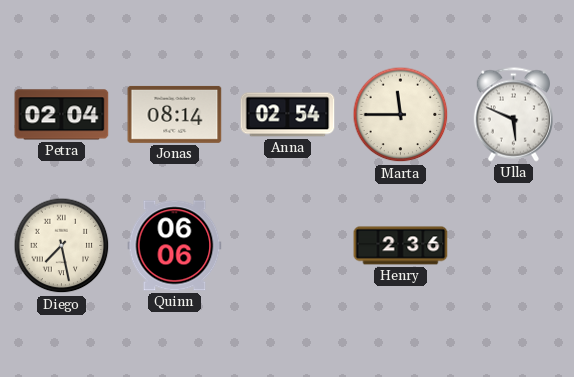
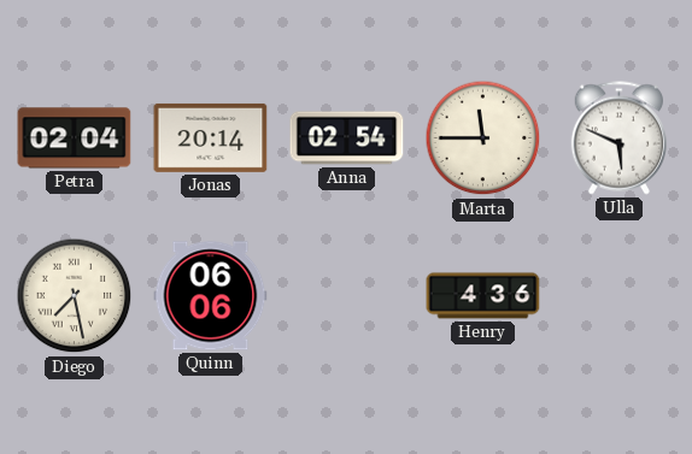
Jonas: 08:14 -> 20:14
Henry: 2:36 -> 4:36
